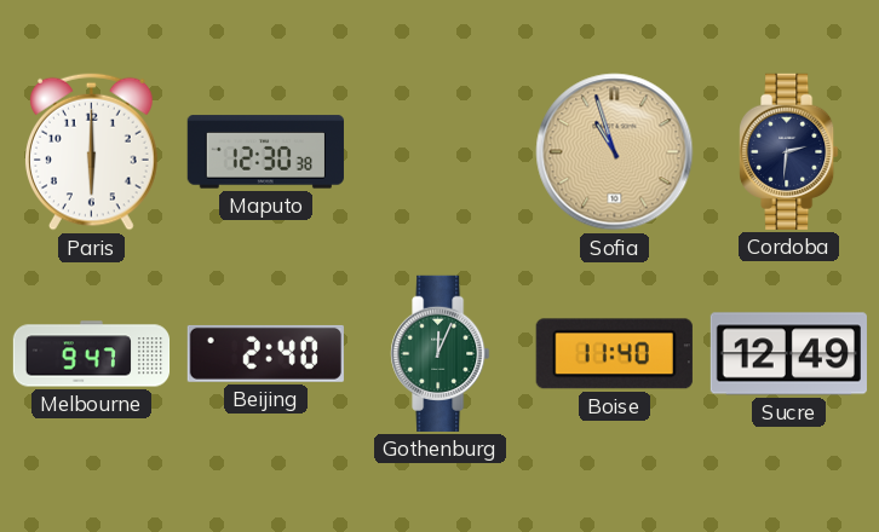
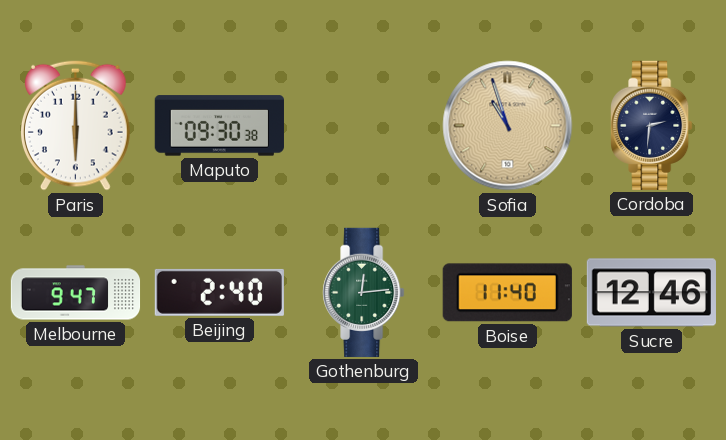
Maputo: 12:30 -> 09:30
Gothenburg: 12:04 -> 12:14
Sucre: 12:49 -> 12:46
